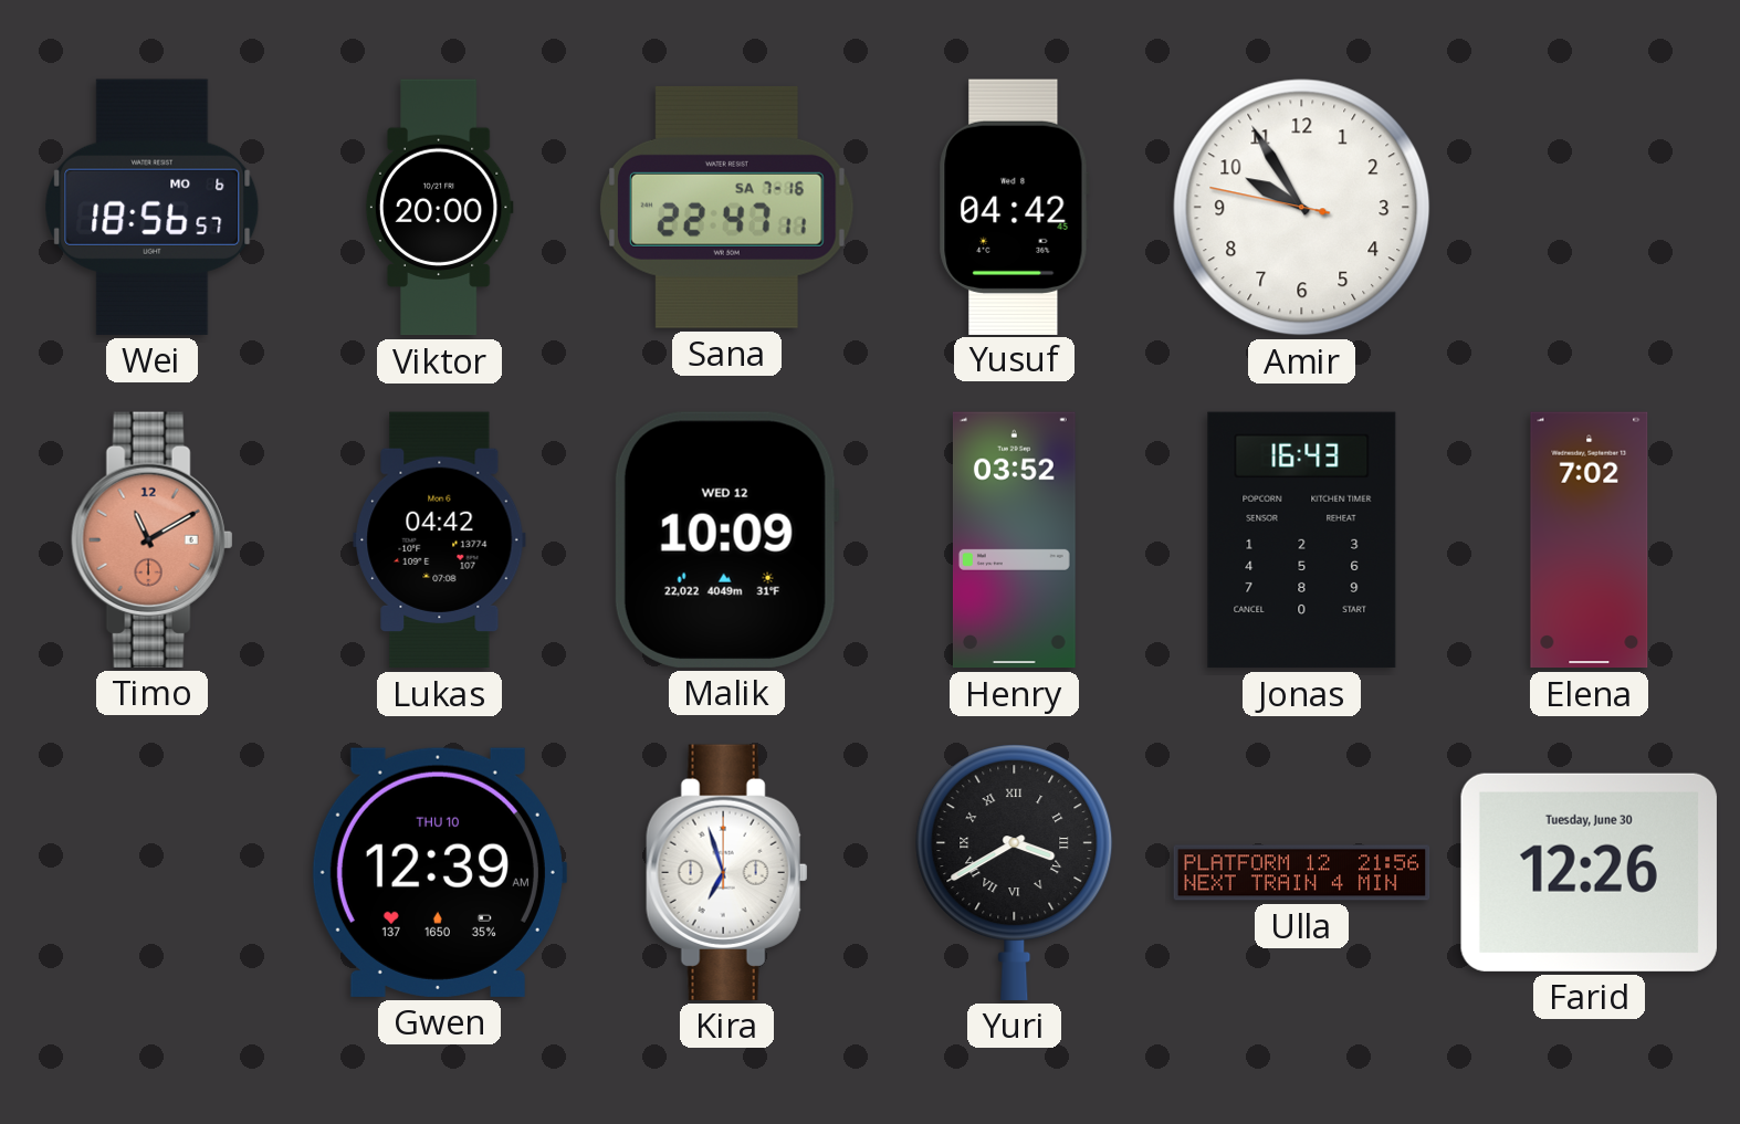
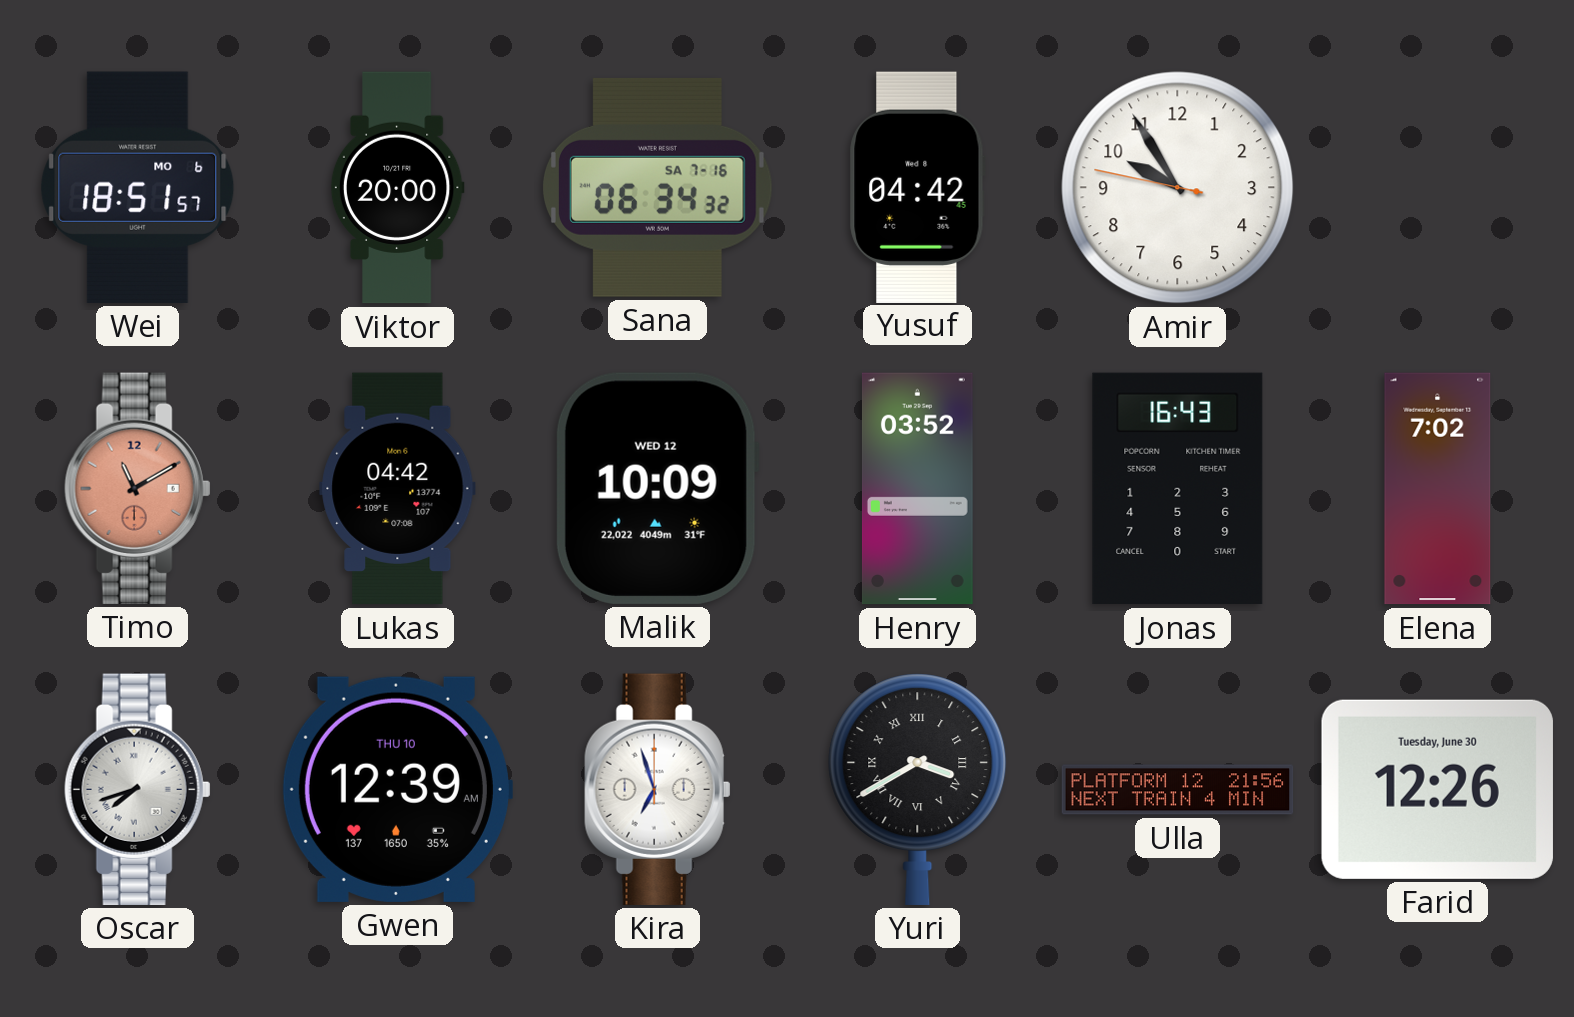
Wei: 18:56 -> 18:51
Sana: 22:47 -> 06:34
Oscar: none -> 7:42
